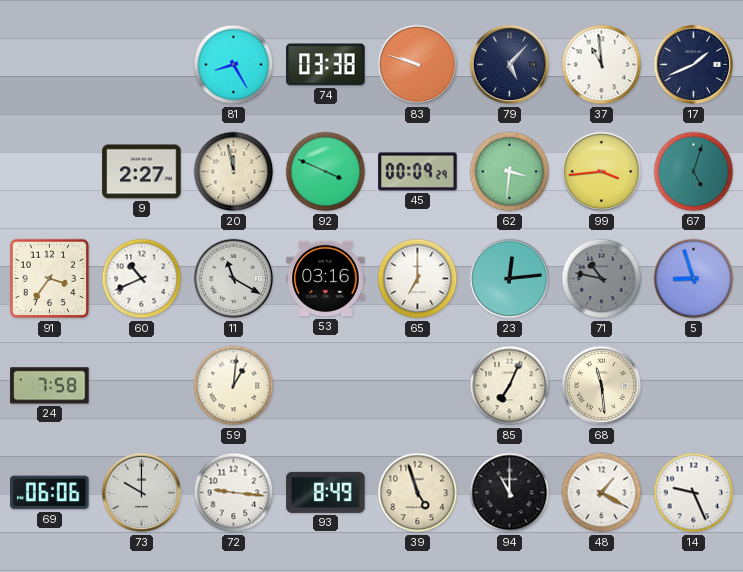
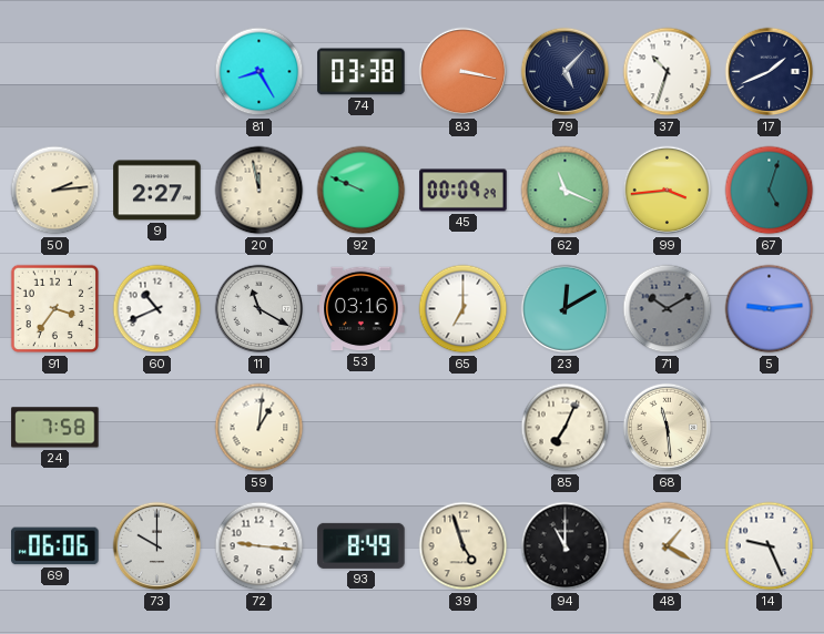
83: 9:48 -> 3:17
37: 10:59 -> 10:33
50: none -> 2:14
92: 3:49 -> 9:49
62: 3:31 -> 11:19
23: 12:14 -> 12:10
71: 10:47 -> 10:10
5: 8:57 -> 9:14
